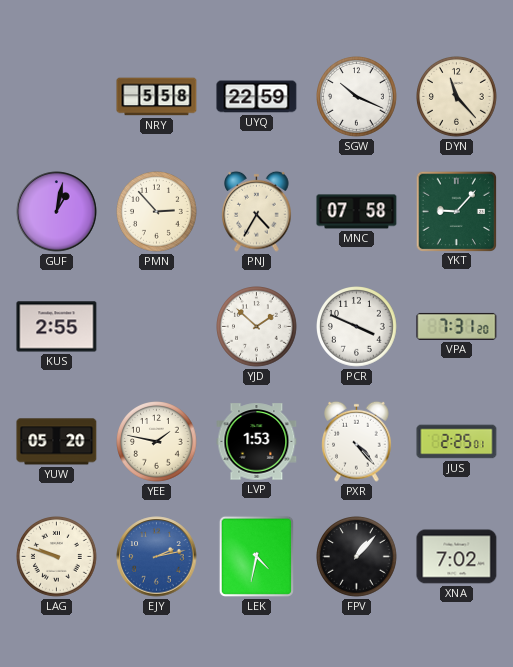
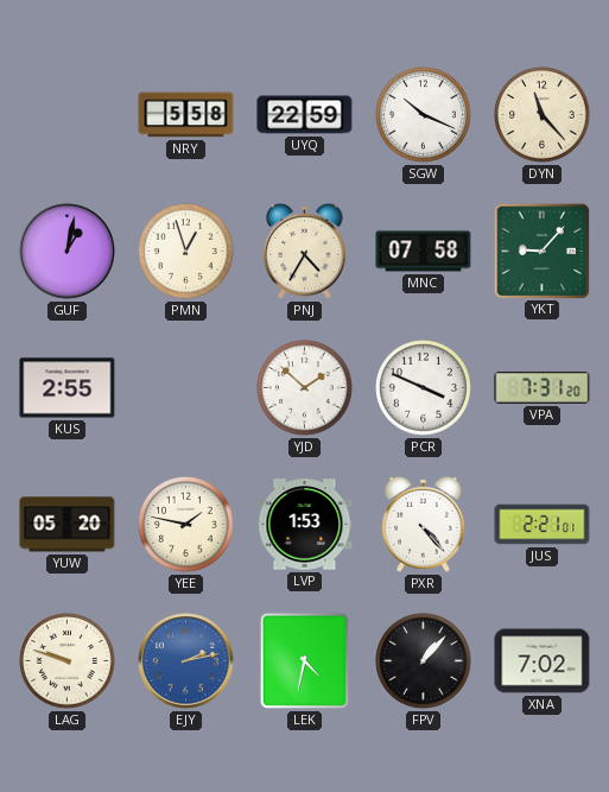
PMN: 2:53 -> 12:57
JUS: 2:25 -> 2:21
